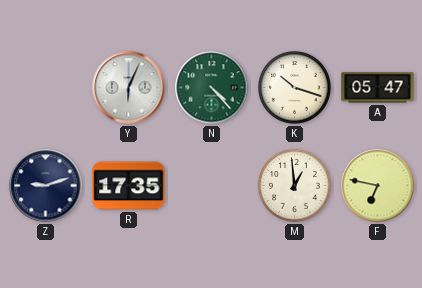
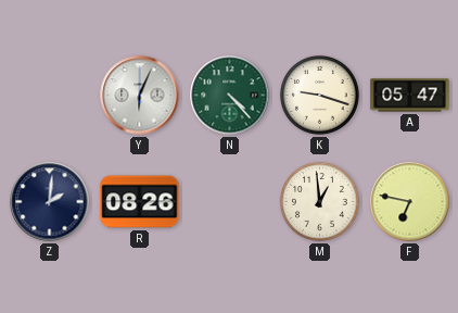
K: 10:18 -> 9:18
Z: 9:12 -> 2:01
R: 17:35 -> 08:26
